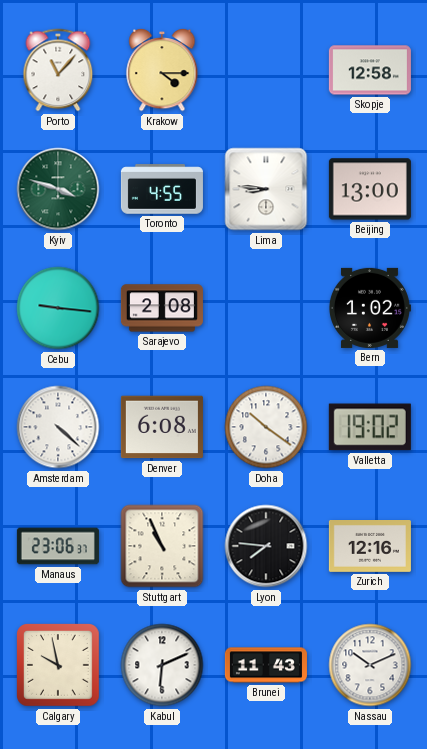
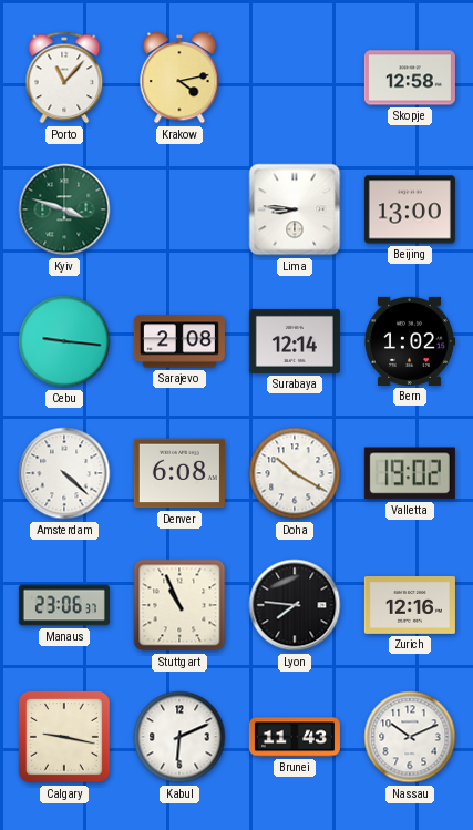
Krakow: 4:15 -> 4:13
Toronto: 4:55 -> none
Surabaya: none -> 12:14
Doha: 10:21 -> 10:20
Calgary: 9:58 -> 9:17
